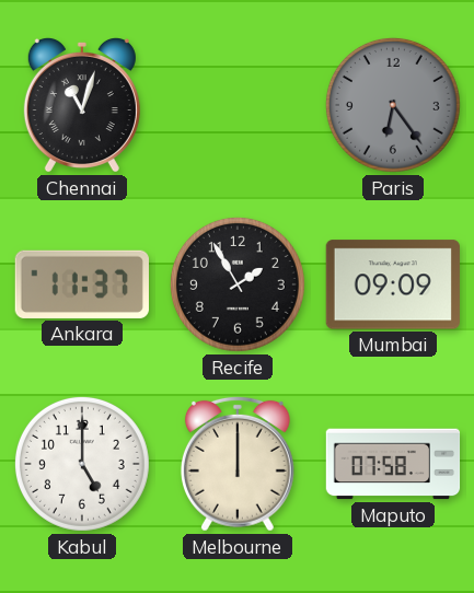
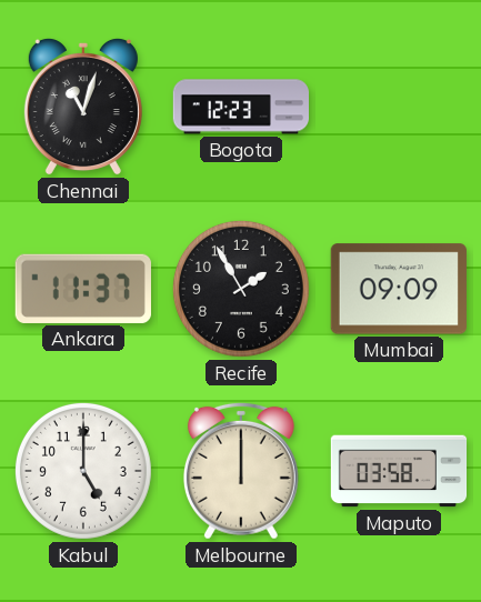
Bogota: none -> 12:23
Paris: 6:24 -> none
Maputo: 07:58 -> 03:58
